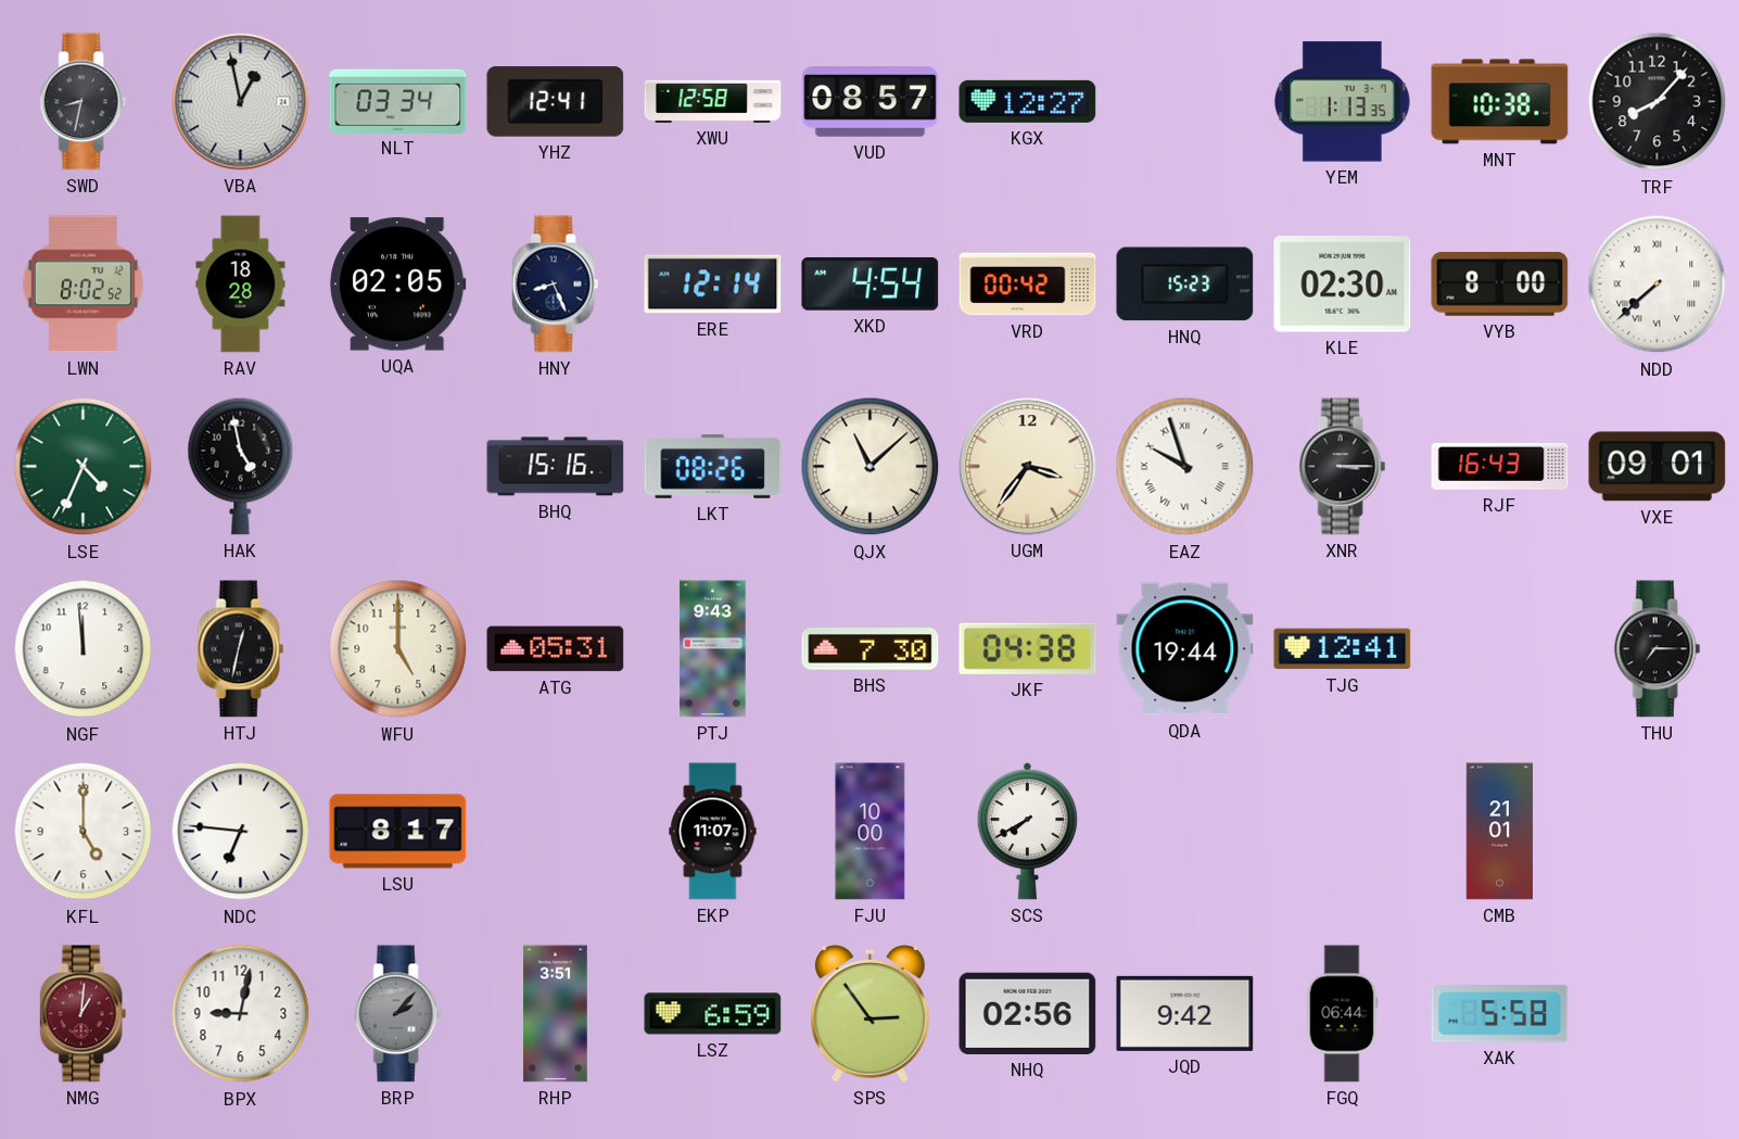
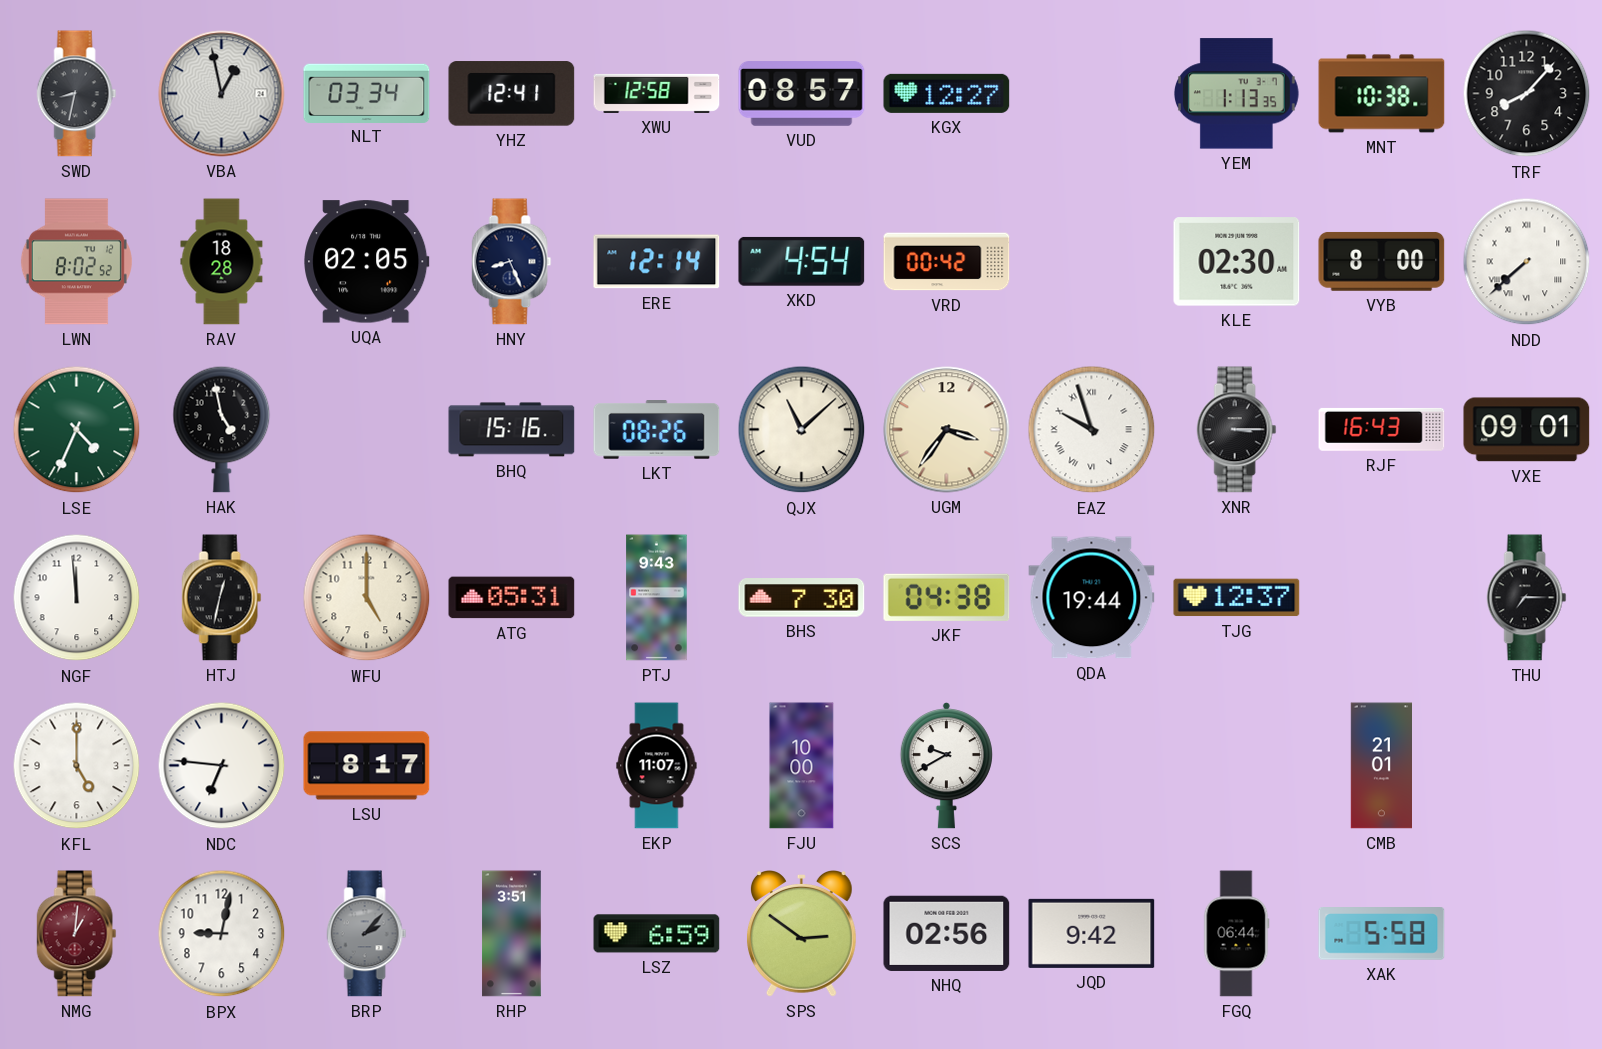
HNQ: 15:23 -> none
TJG: 12:41 -> 12:37
SCS: 7:40 -> 9:40
SPS: 2:54 -> 2:51
